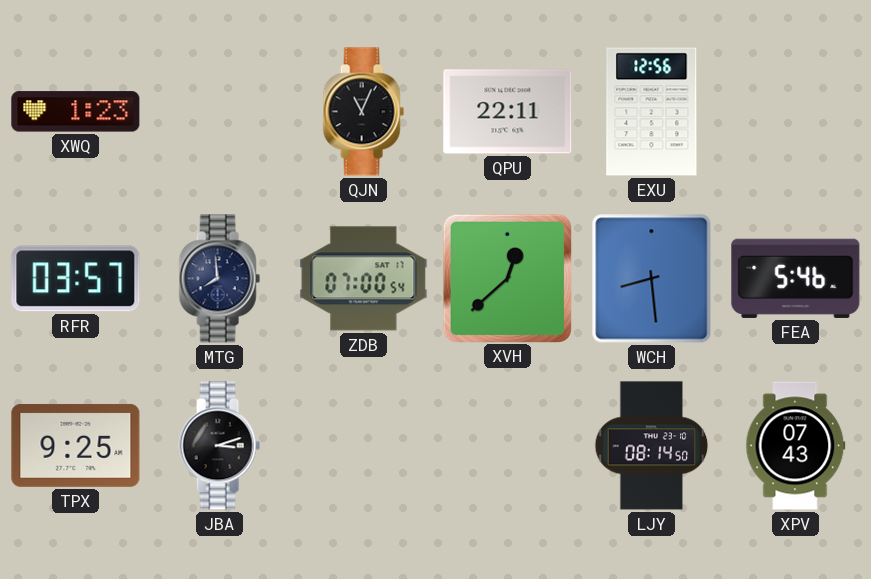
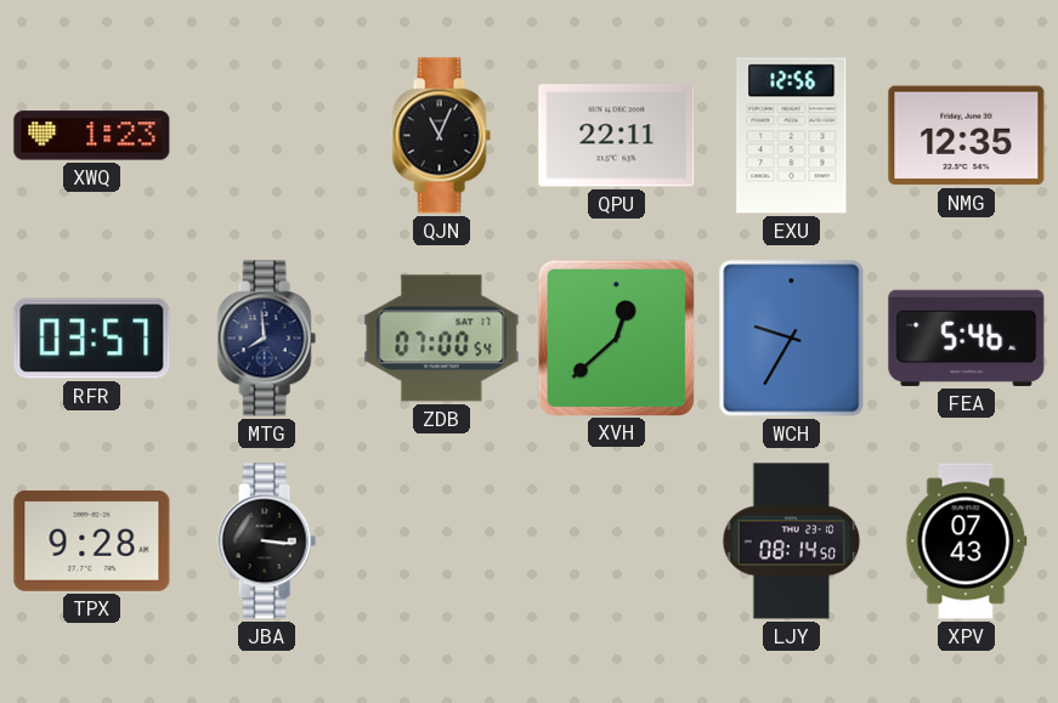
NMG: none -> 12:35
WCH: 8:29 -> 9:35
TPX: 9:25 -> 9:28
JBA: 3:12 -> 3:16
